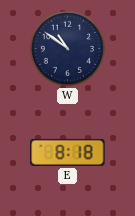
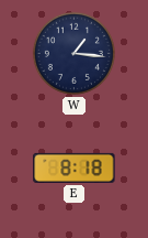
W: 10:51 -> 1:16
